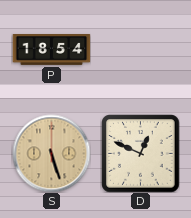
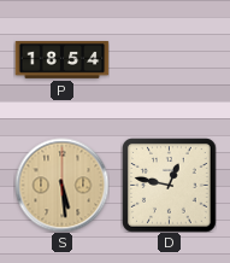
S: 5:27 -> 5:29
D: 12:49 -> 12:47
